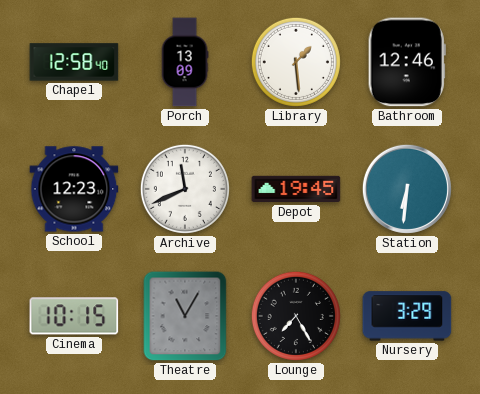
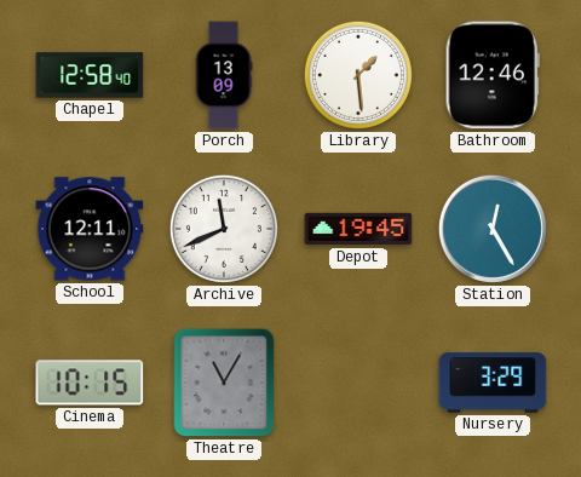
School: 12:23 -> 12:11
Station: 6:31 -> 12:25
Lounge: 7:25 -> none
